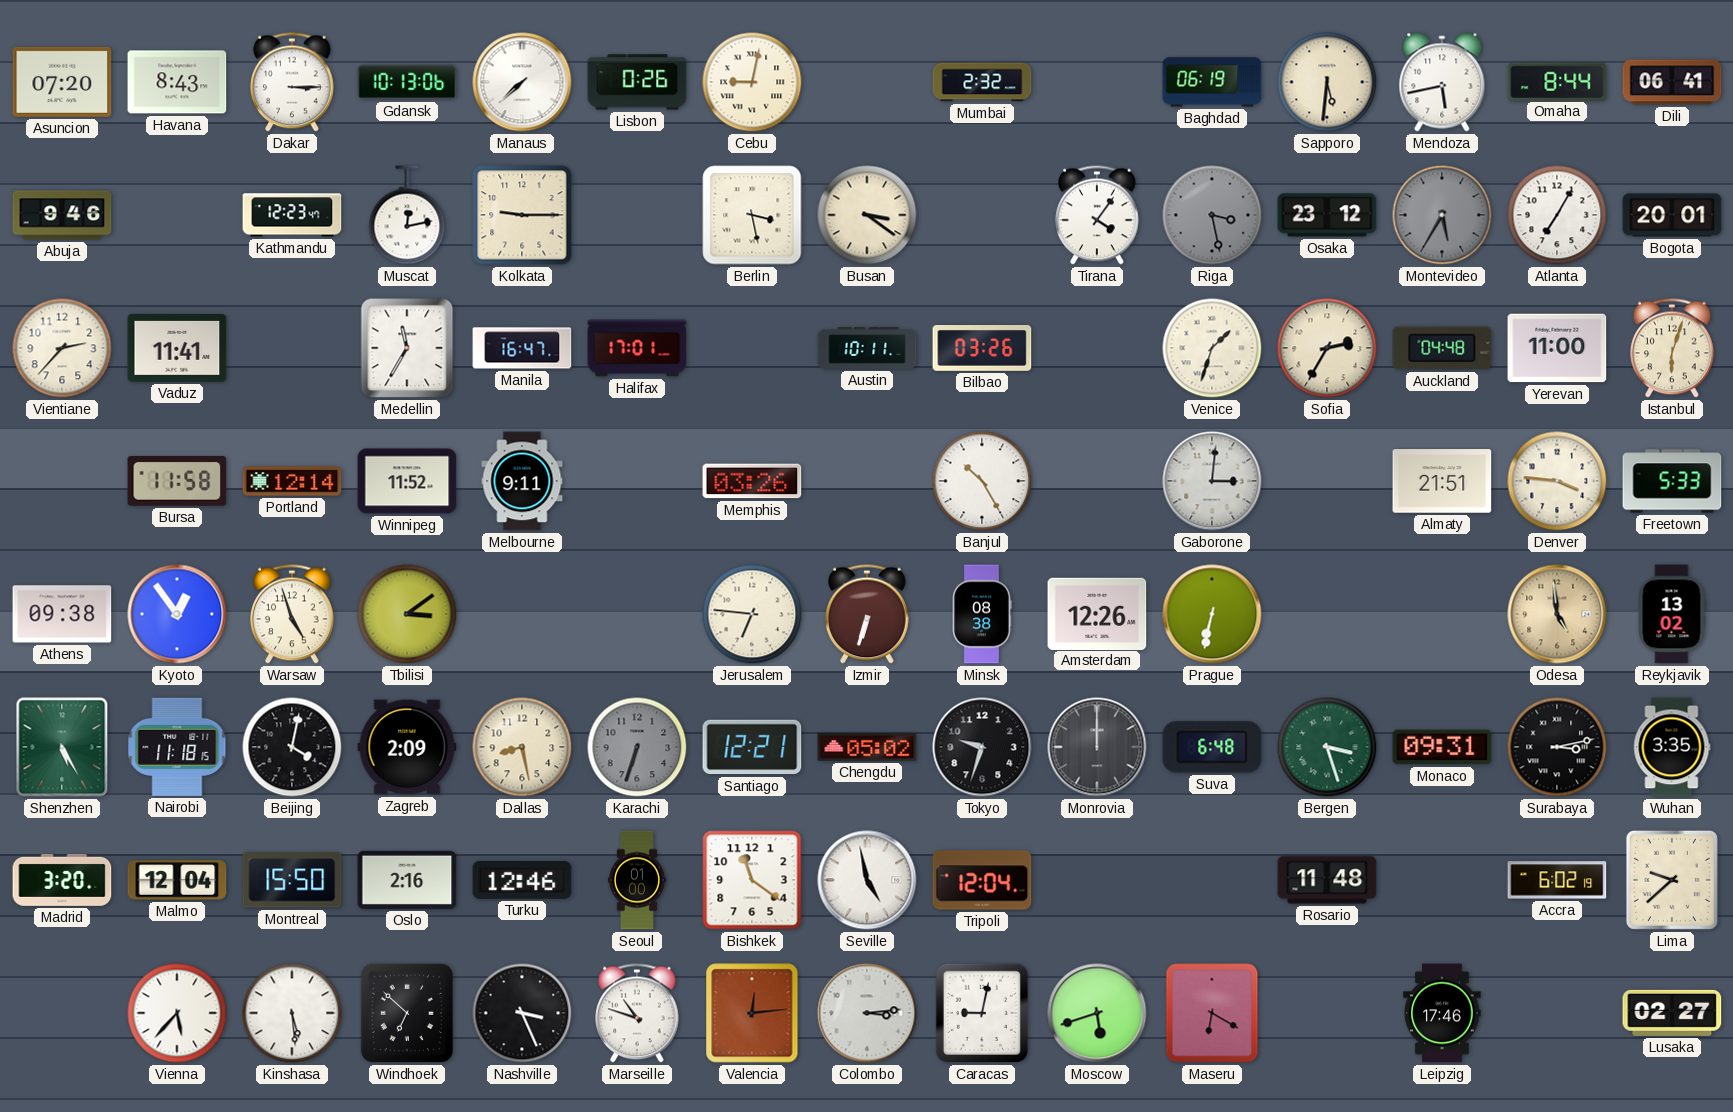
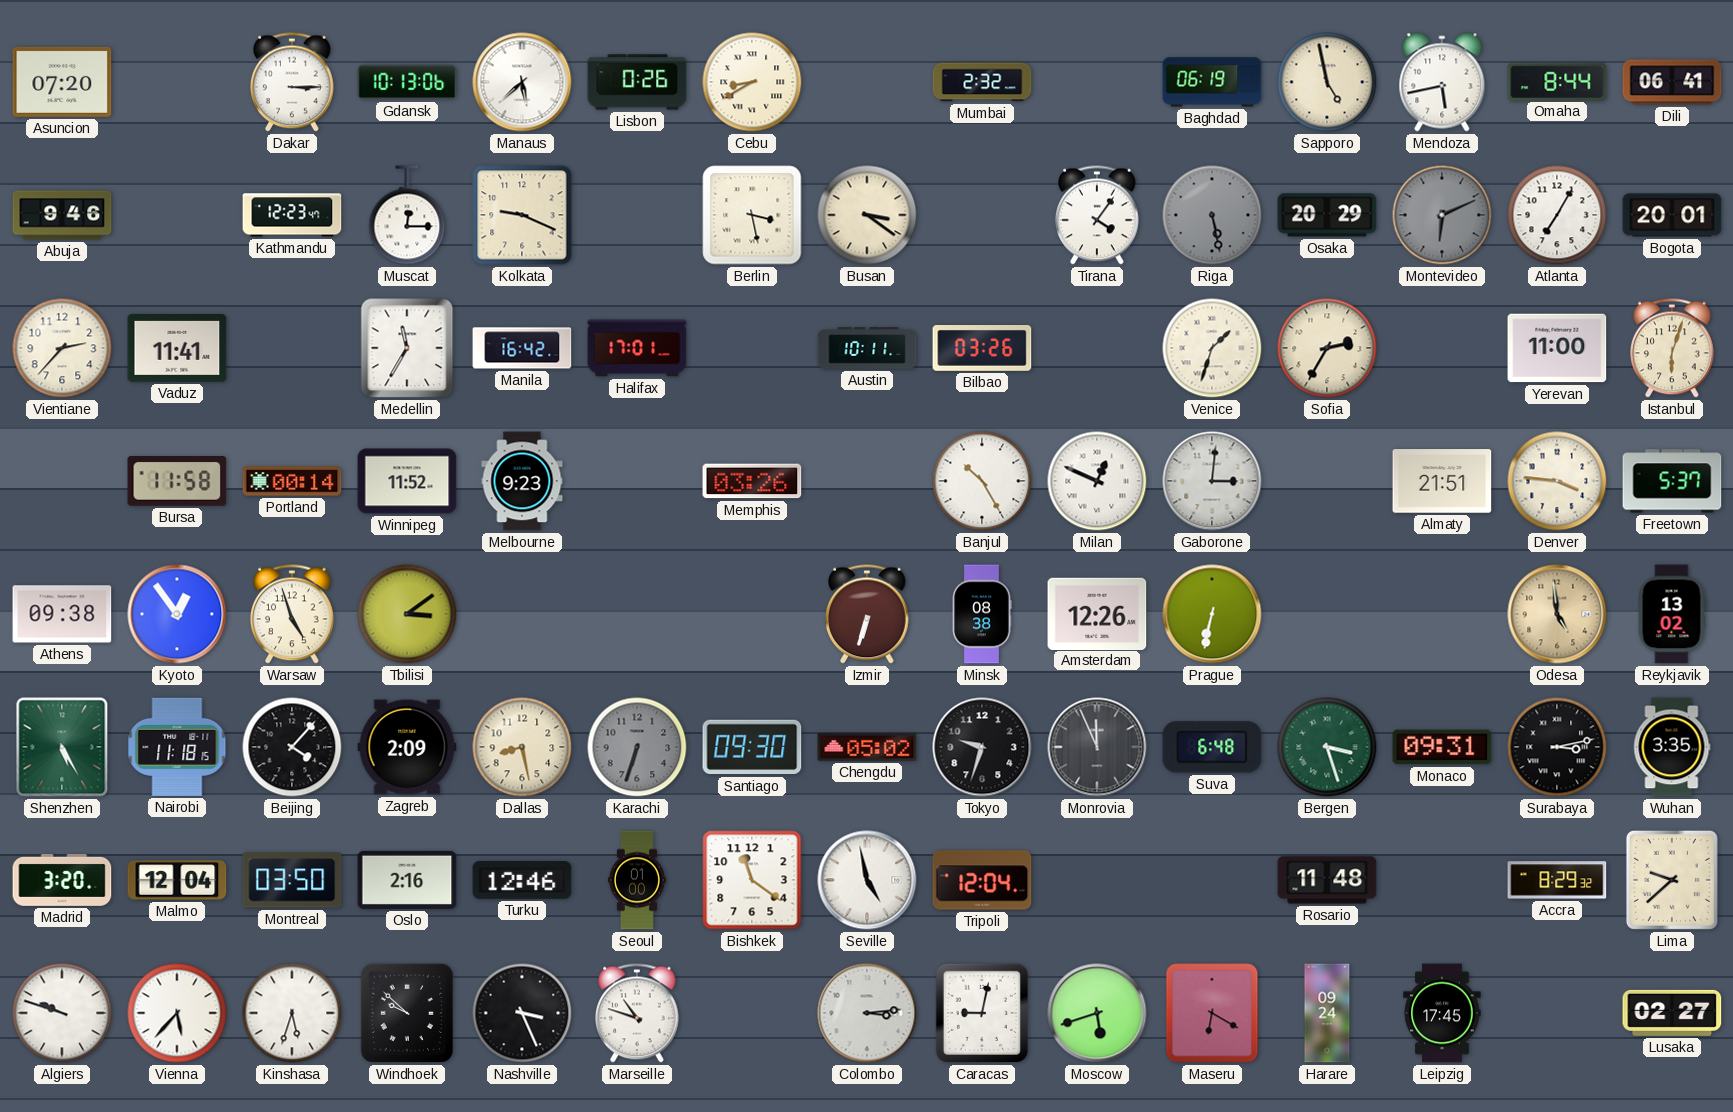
Havana: 8:43 -> none
Manaus: 7:38 -> 5:38
Cebu: 9:02 -> 8:40
Sapporo: 5:31 -> 4:58
Muscat: 12:13 -> 12:15
Kolkata: 9:15 -> 9:19
Riga: 3:28 -> 5:28
Osaka: 23:12 -> 20:29
Montevideo: 5:35 -> 6:11
Manila: 16:47 -> 16:42
Auckland: 04:48 -> none
Portland: 12:14 -> 00:14
Melbourne: 9:11 -> 9:23
Milan: none -> 12:49
Freetown: 5:33 -> 5:37
Jerusalem: 6:46 -> none
Beijing: 4:02 -> 4:07
Santiago: 12:21 -> 09:30
Monrovia: 12:00 -> 11:56
Montreal: 15:50 -> 03:50
Accra: 6:02 -> 8:29
Algiers: none -> 9:48
Kinshasa: 5:29 -> 5:33
Windhoek: 6:52 -> 9:52
Valencia: 12:14 -> none
Harare: none -> 09:24
Leipzig: 17:46 -> 17:45
